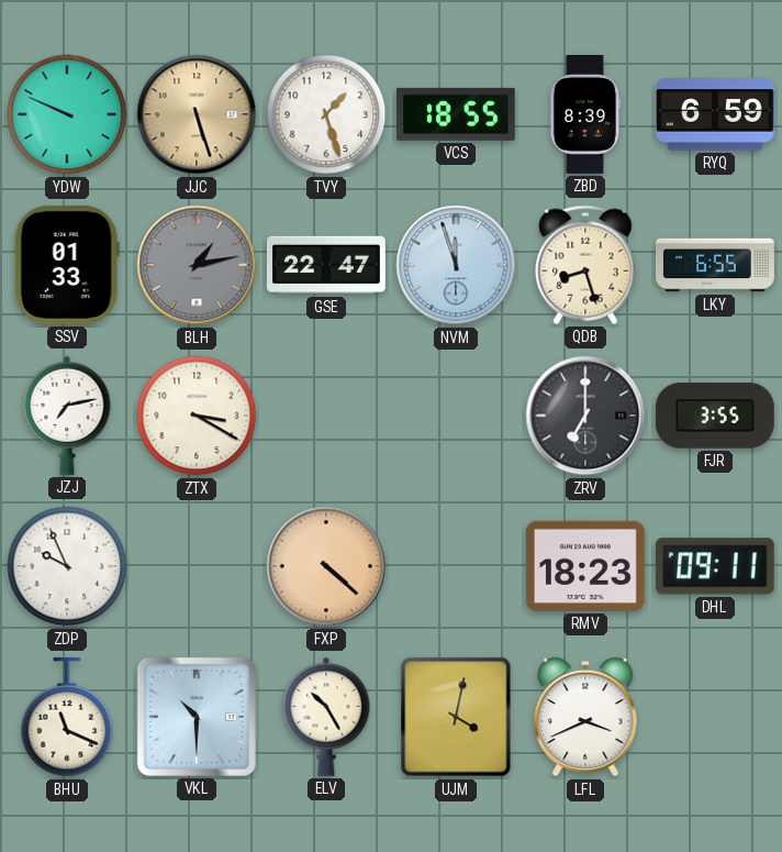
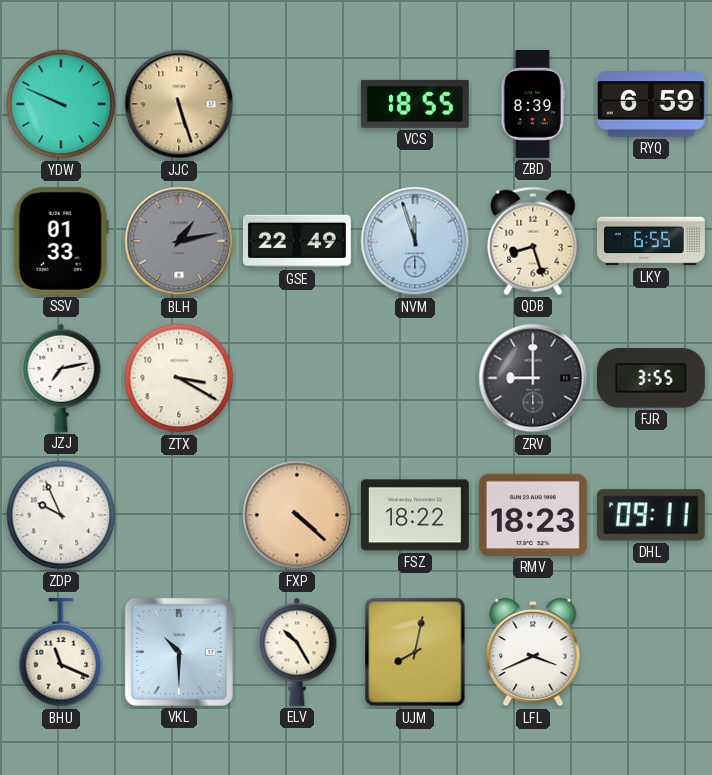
TVY: 1:27 -> none
GSE: 22:47 -> 22:49
ZRV: 7:00 -> 9:00
FSZ: none -> 18:22
UJM: 4:02 -> 8:02
